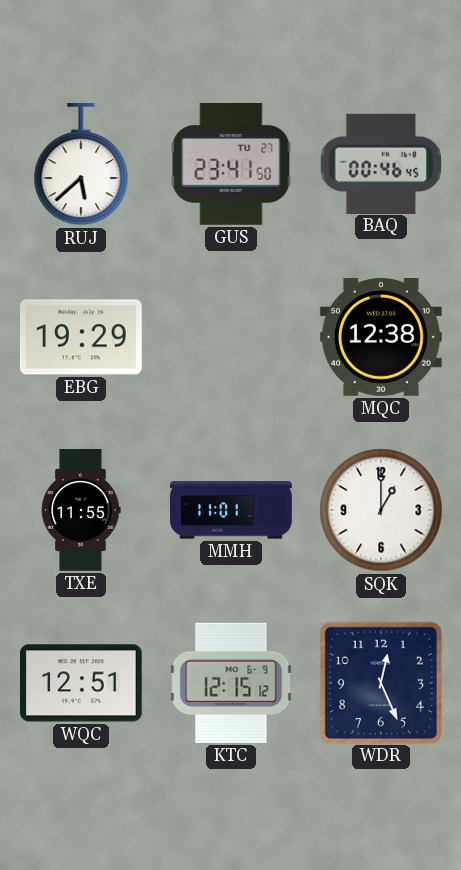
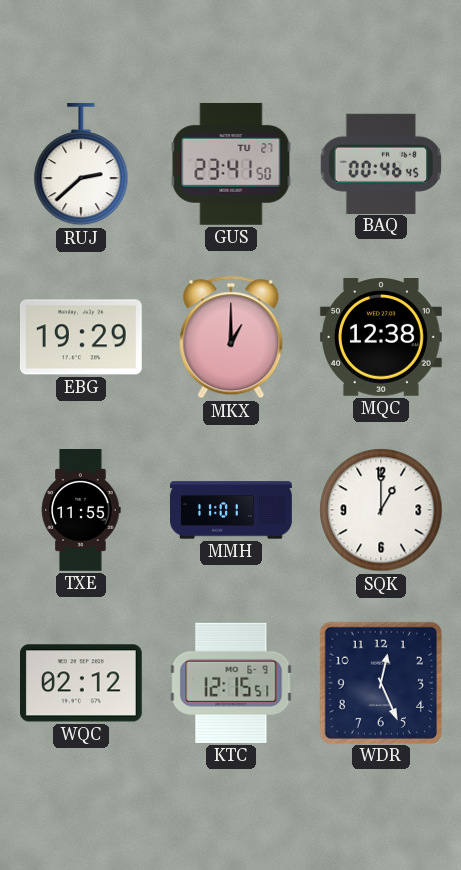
RUJ: 5:38 -> 2:38
MKX: none -> 1:00
WQC: 12:51 -> 02:12
KTC: 12:15:12 -> 12:15:51
